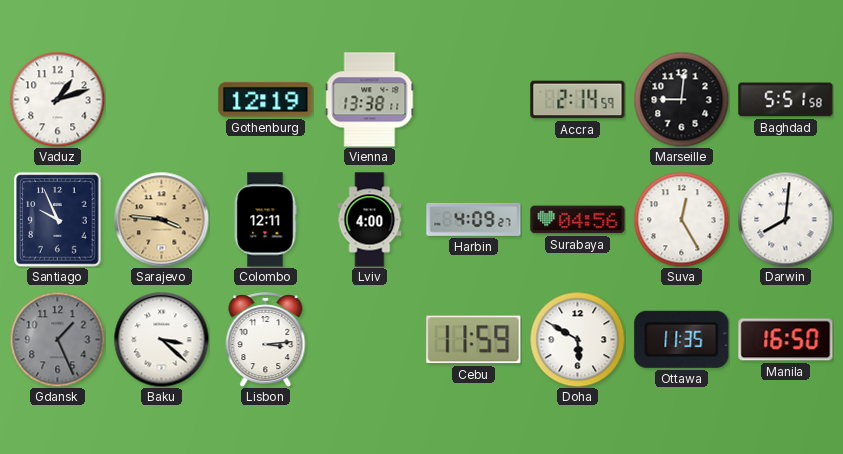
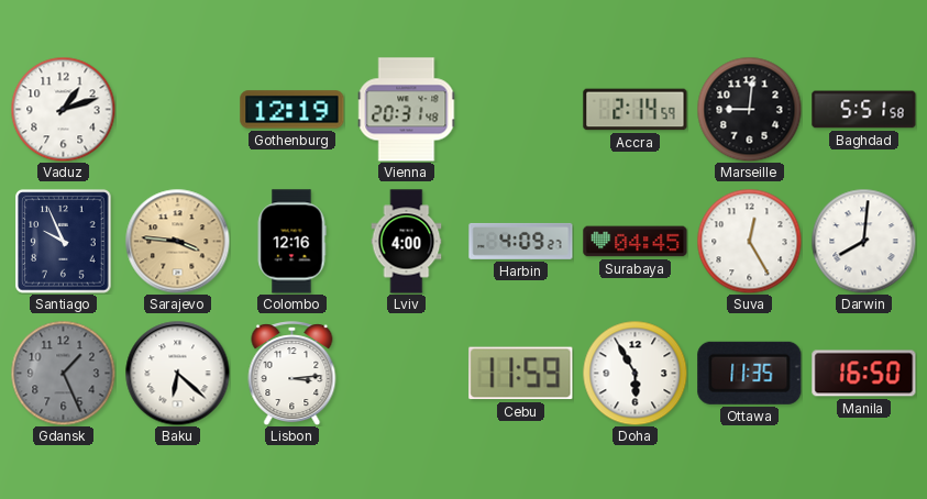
Vienna: 13:38 -> 20:31
Colombo: 12:11 -> 12:16
Surabaya: 04:56 -> 04:45
Baku: 3:22 -> 6:22
Doha: 5:50 -> 5:55
